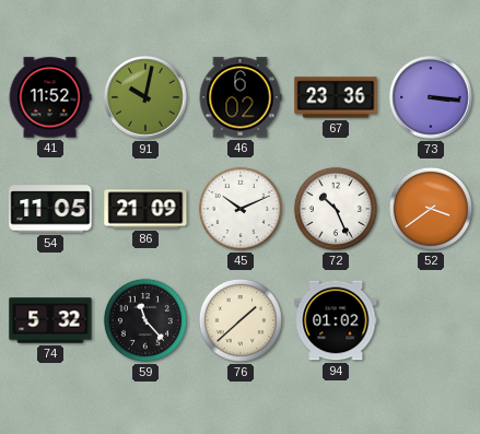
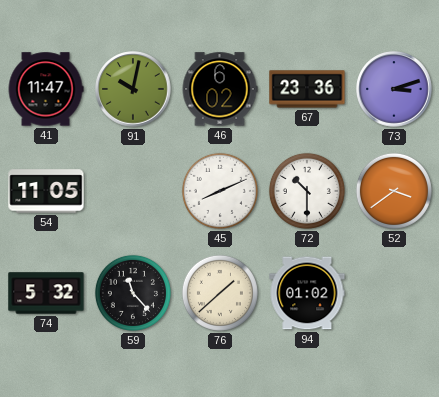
41: 11:52 -> 11:47
73: 3:16 -> 3:12
86: 21:09 -> none
45: 10:11 -> 8:11
72: 10:26 -> 10:30
